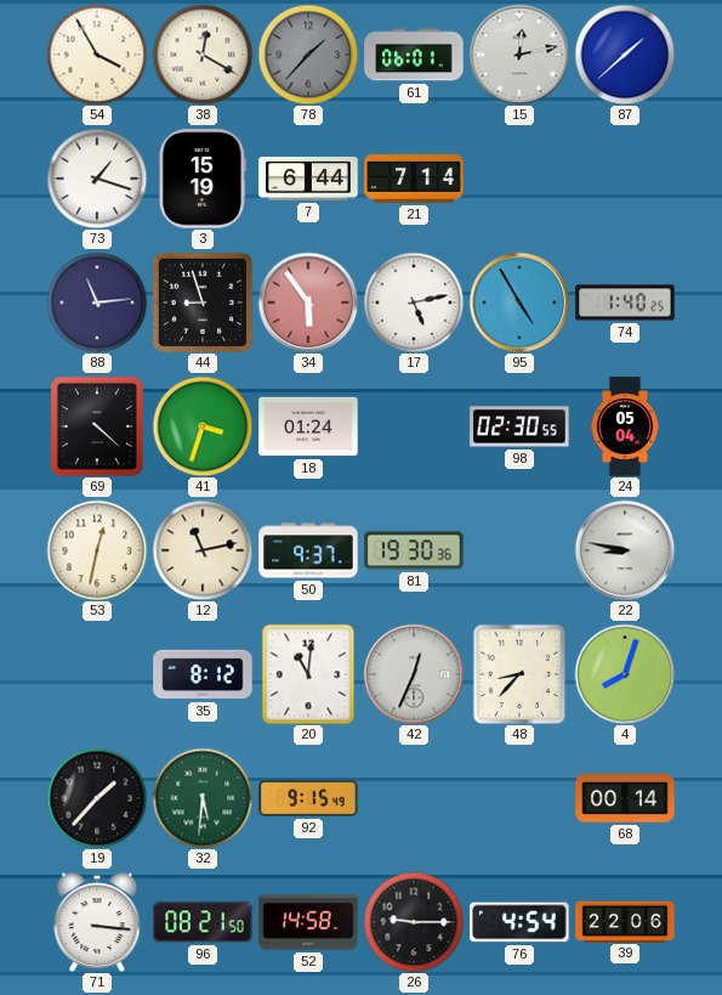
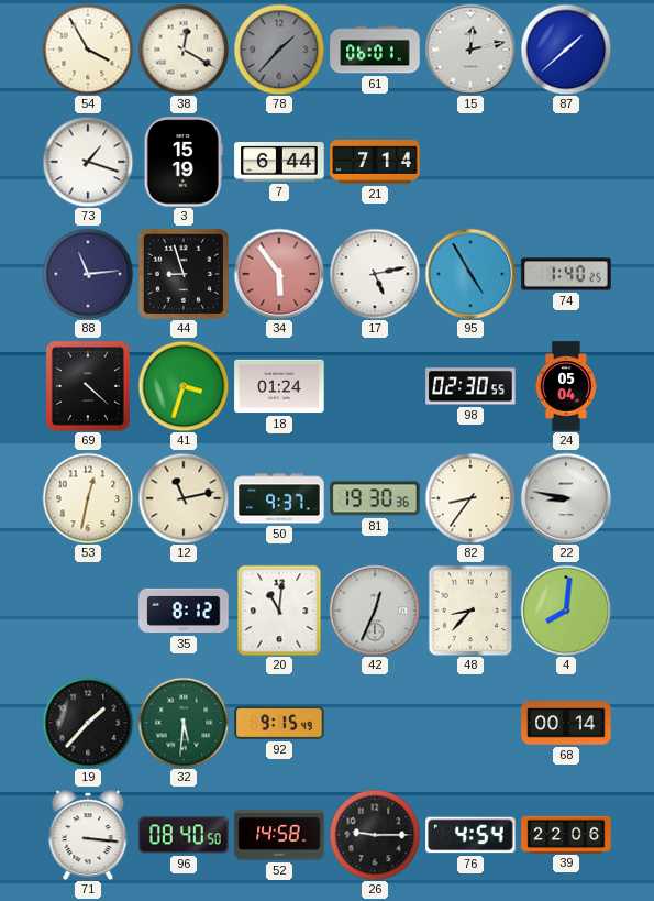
82: none -> 8:36
4: 8:03 -> 8:01
96: 08:21 -> 08:40
